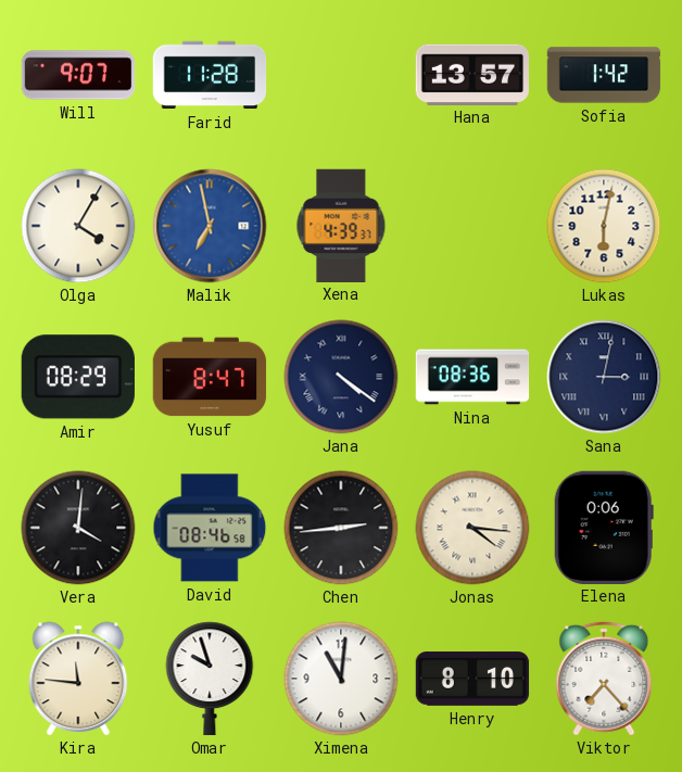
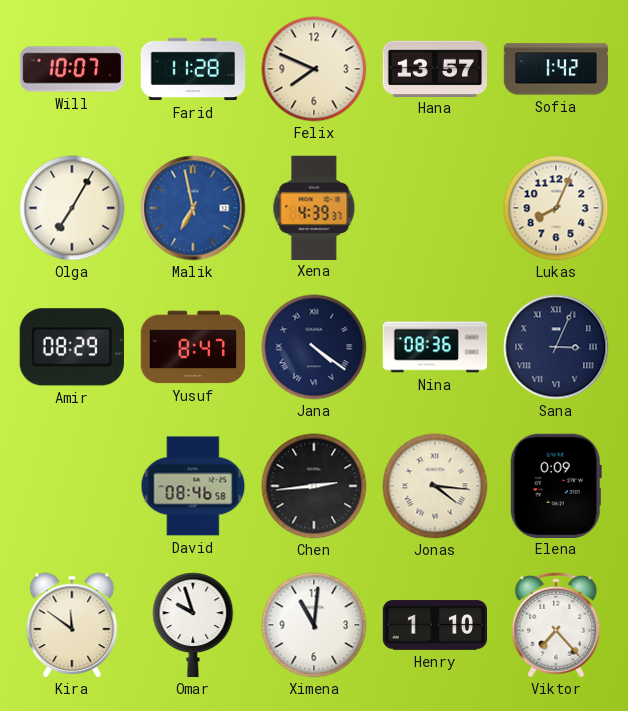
Will: 9:07 -> 10:07
Felix: none -> 7:49
Olga: 4:05 -> 7:05
Lukas: 6:02 -> 8:04
Sana: 3:02 -> 3:04
Vera: 4:01 -> none
Elena: 0:06 -> 0:09
Kira: 11:46 -> 11:51
Henry: 8:10 -> 1:10
